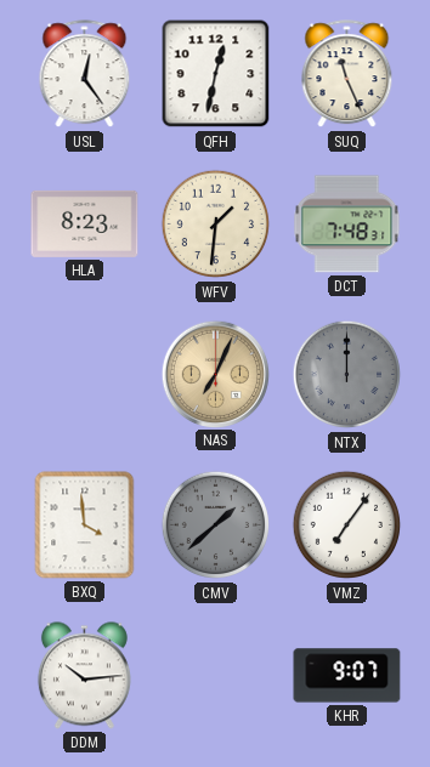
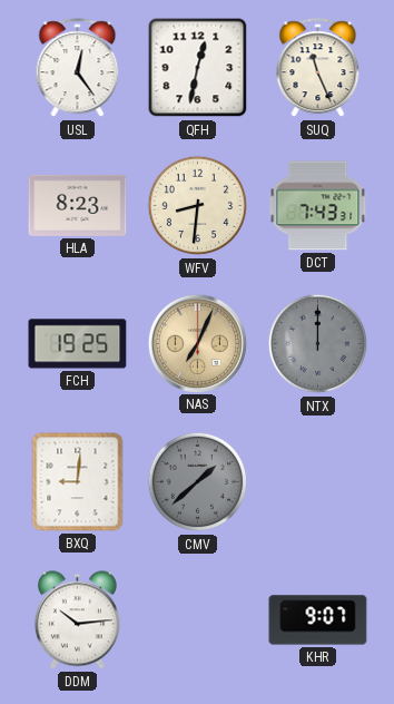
WFV: 1:31 -> 8:31
DCT: 7:48 -> 7:43
FCH: none -> 19:25
BXQ: 3:59 -> 9:01
VMZ: 7:06 -> none
